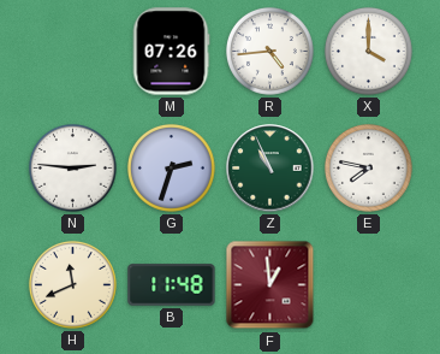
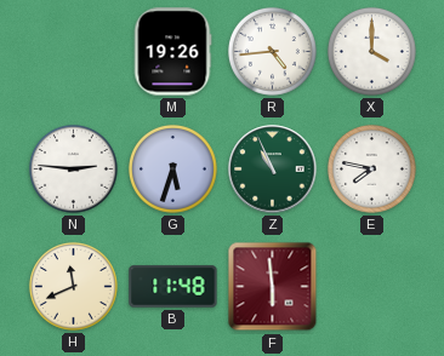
M: 07:26 -> 19:26
G: 2:33 -> 5:33
F: 12:59 -> 5:59
